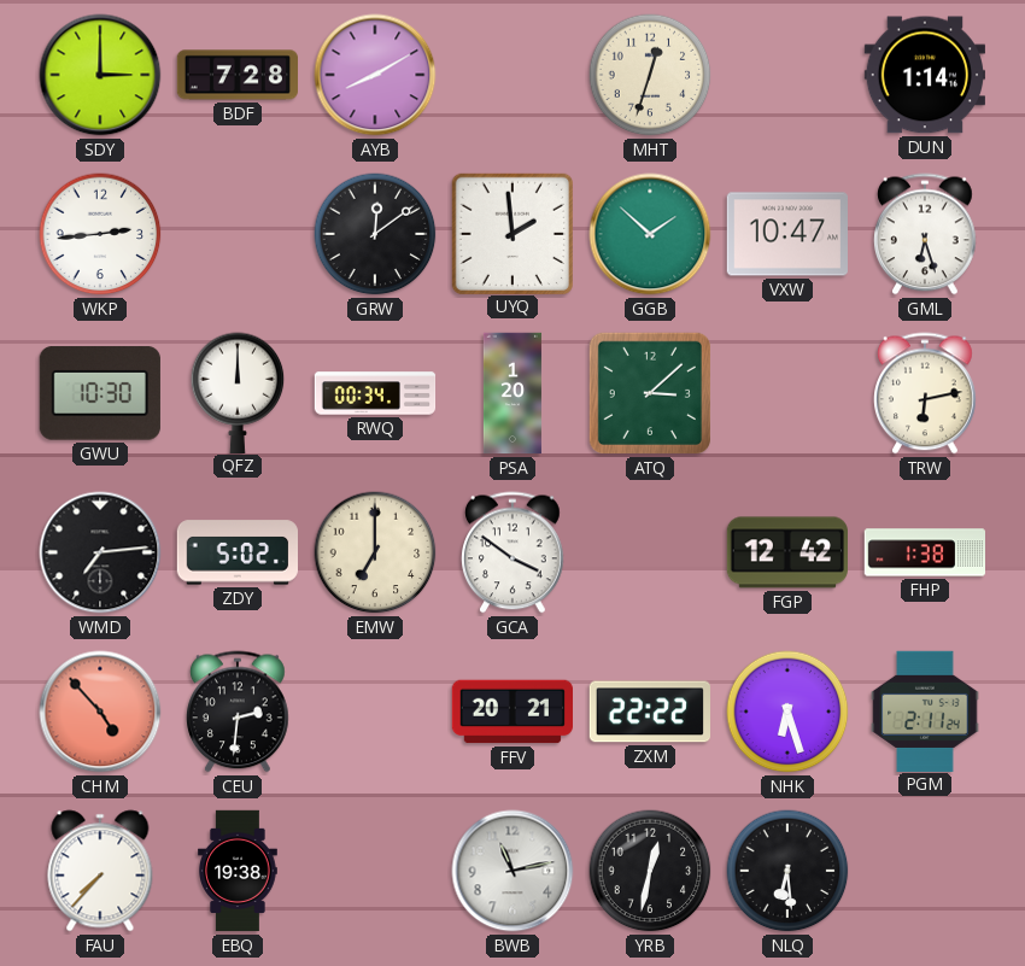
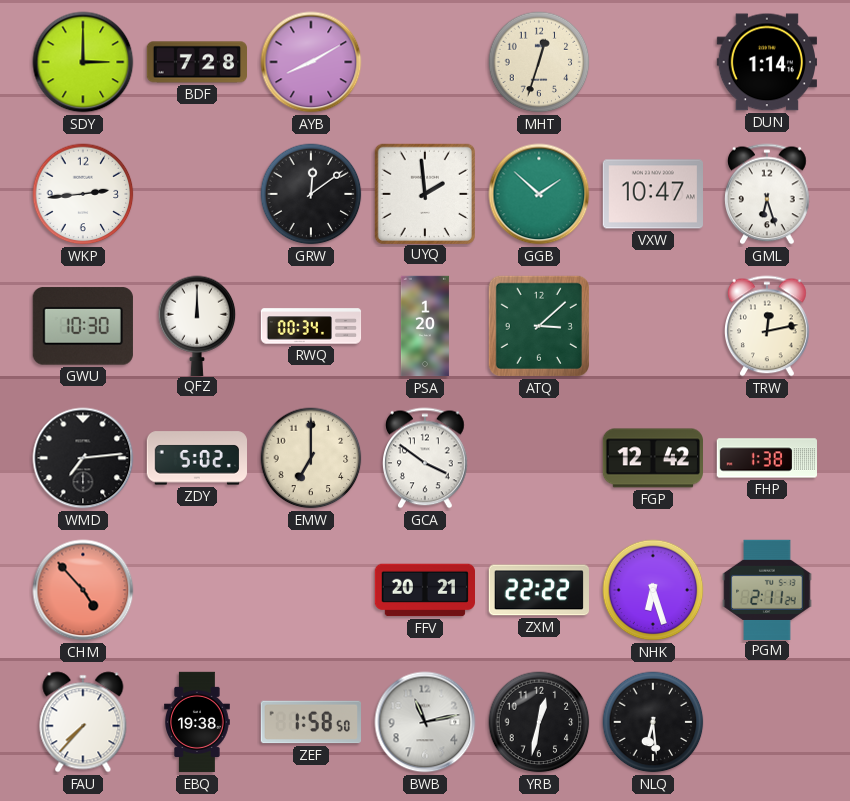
TRW: 6:13 -> 12:13
CEU: 2:31 -> none
ZEF: none -> 1:58
